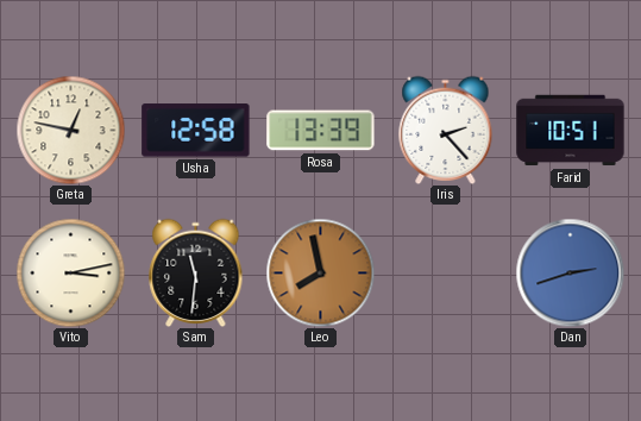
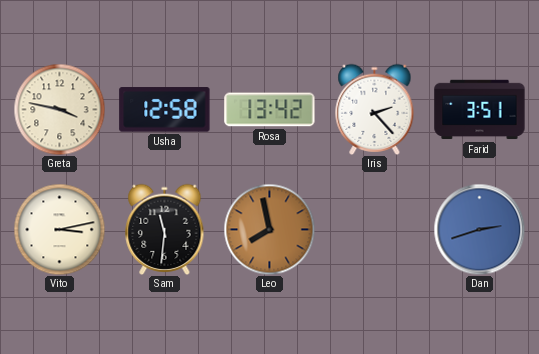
Greta: 12:47 -> 3:47
Rosa: 13:39 -> 13:42
Farid: 10:51 -> 3:51
